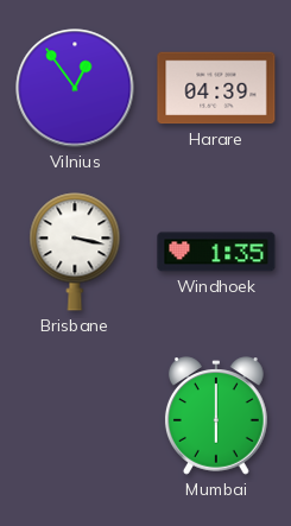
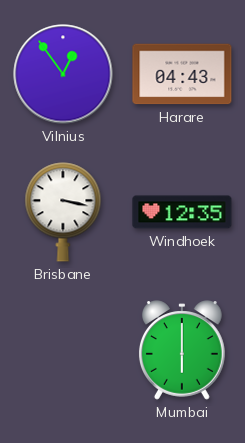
Harare: 04:39 -> 04:43
Windhoek: 1:35 -> 12:35
